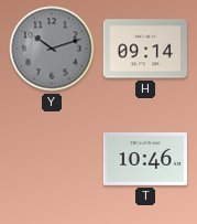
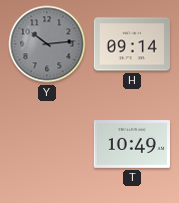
Y: 10:12 -> 10:14
T: 10:46 -> 10:49
